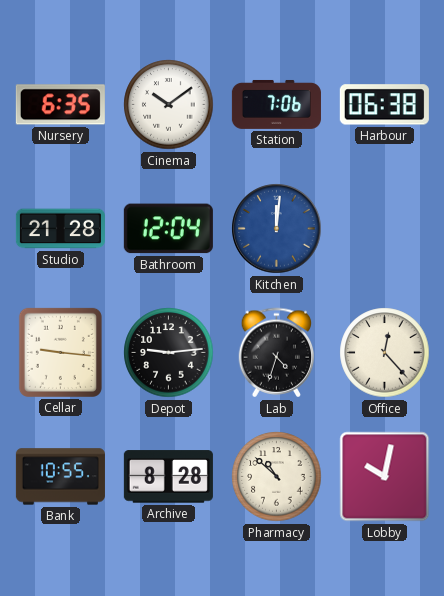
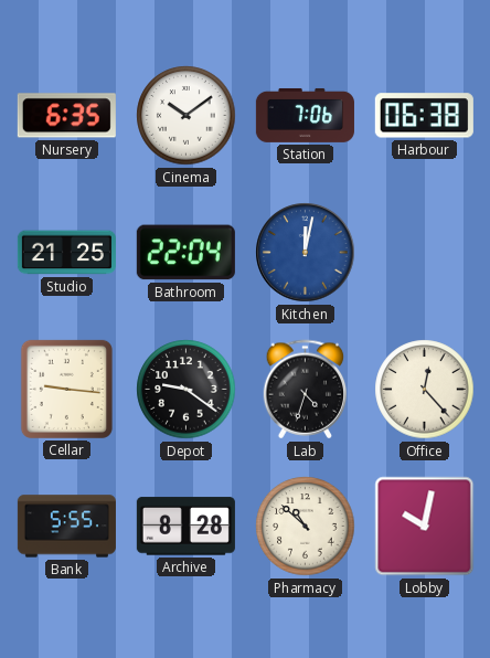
Studio: 21:28 -> 21:25
Bathroom: 12:04 -> 22:04
Kitchen: 12:01 -> 12:02
Depot: 9:14 -> 9:21
Bank: 10:55 -> 5:55
